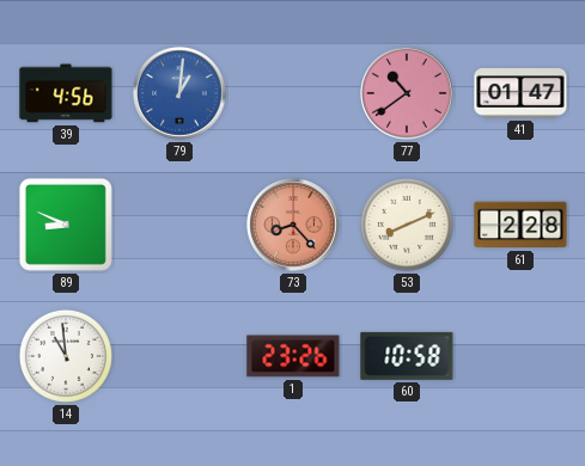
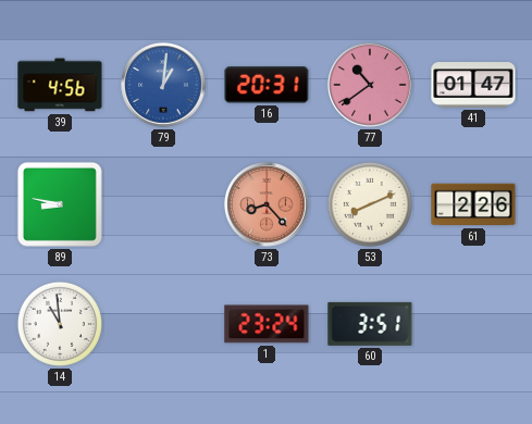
16: none -> 20:31
89: 8:49 -> 8:47
61: 2:28 -> 2:26
1: 23:26 -> 23:24
60: 10:58 -> 3:51
